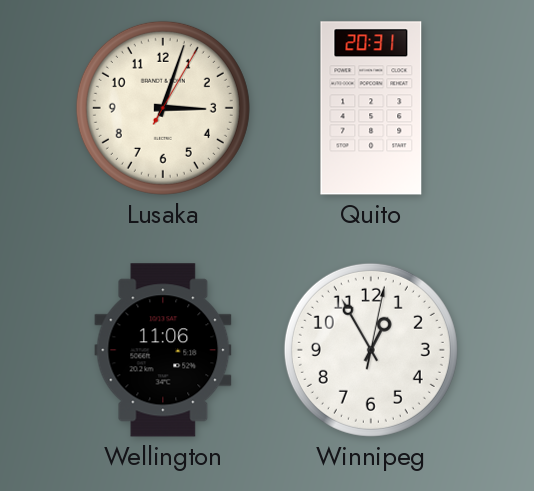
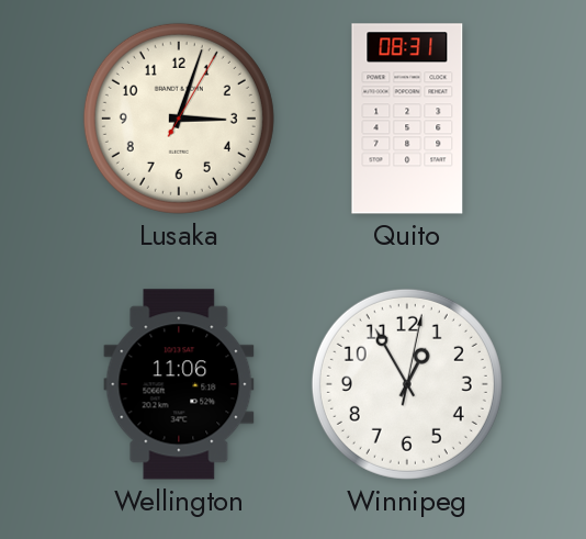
Quito: 20:31 -> 08:31
